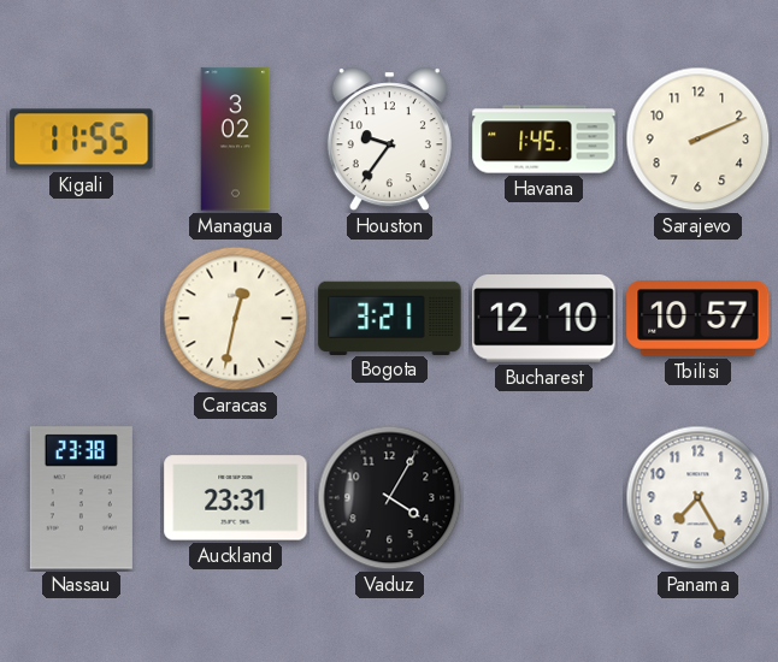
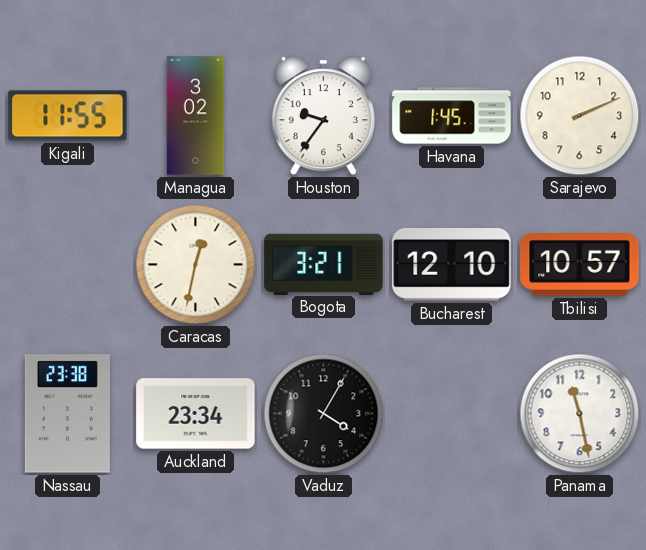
Auckland: 23:31 -> 23:34
Panama: 7:25 -> 11:28
